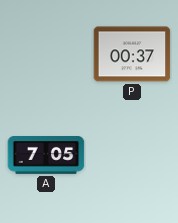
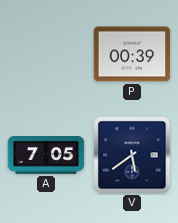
P: 00:37 -> 00:39
V: none -> 5:39
